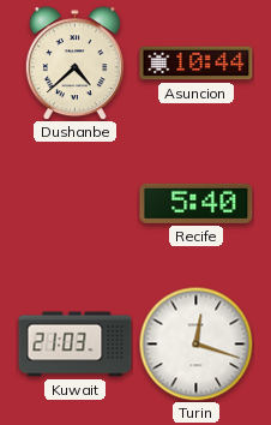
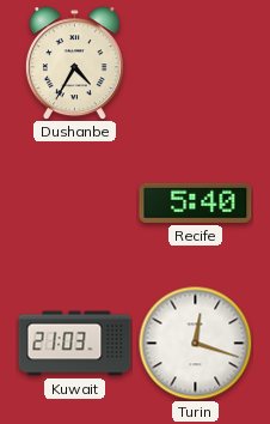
Dushanbe: 4:38 -> 4:35
Asuncion: 10:44 -> none
